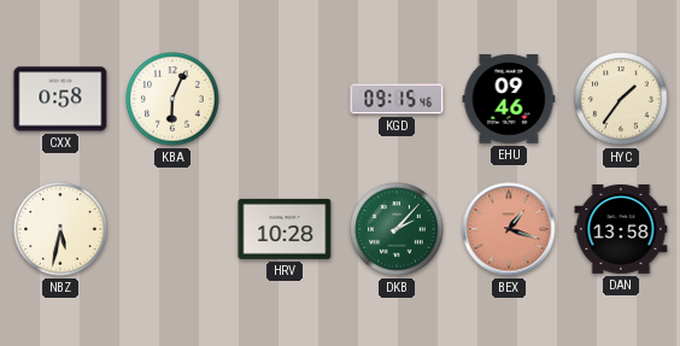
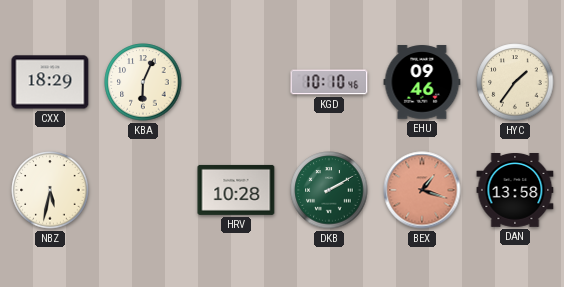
CXX: 0:58 -> 18:29
KGD: 09:15 -> 10:10
DKB: 2:07 -> 2:10
